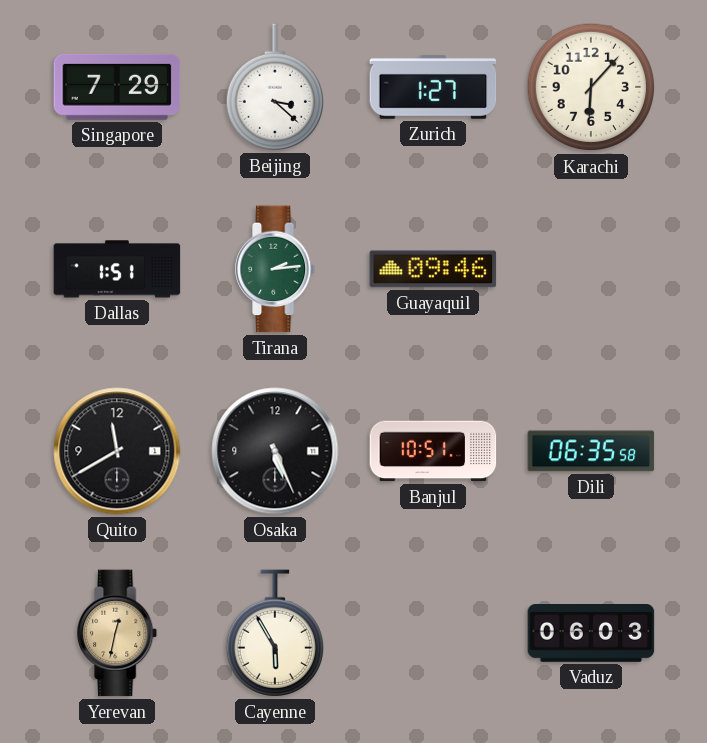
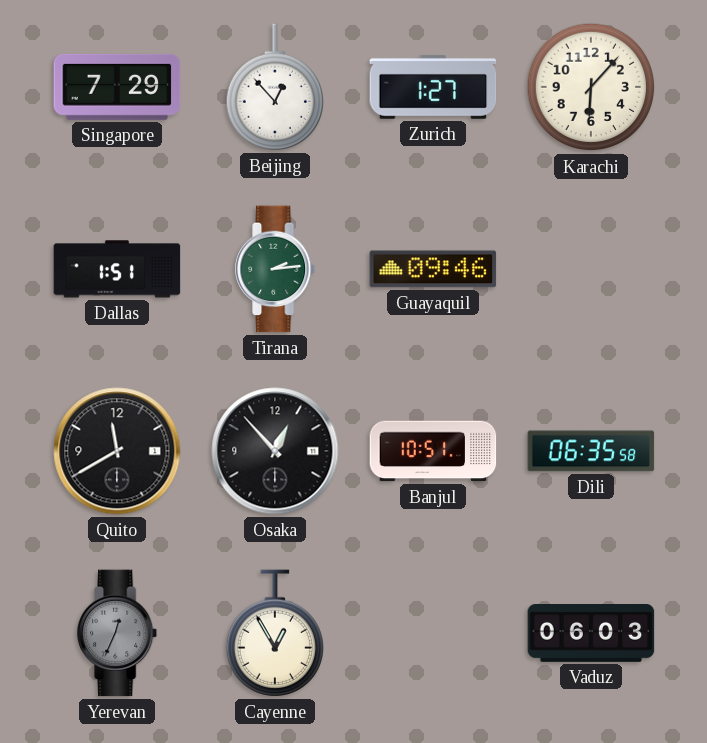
Beijing: 3:22 -> 12:53
Osaka: 5:26 -> 12:53
Yerevan: 12:32 -> 12:34
Yerevan dial: champagne -> grey
Cayenne: 5:55 -> 12:55
